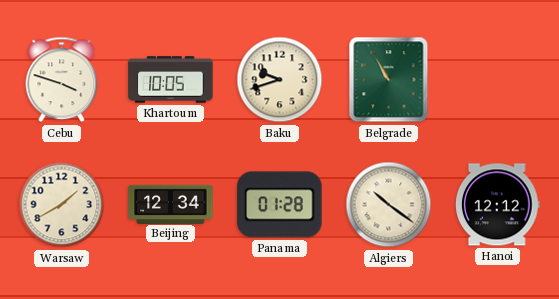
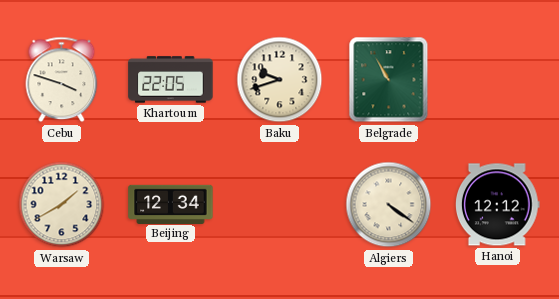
Khartoum: 10:05 -> 22:05
Panama: 01:28 -> none
Algiers: 10:21 -> 4:21
